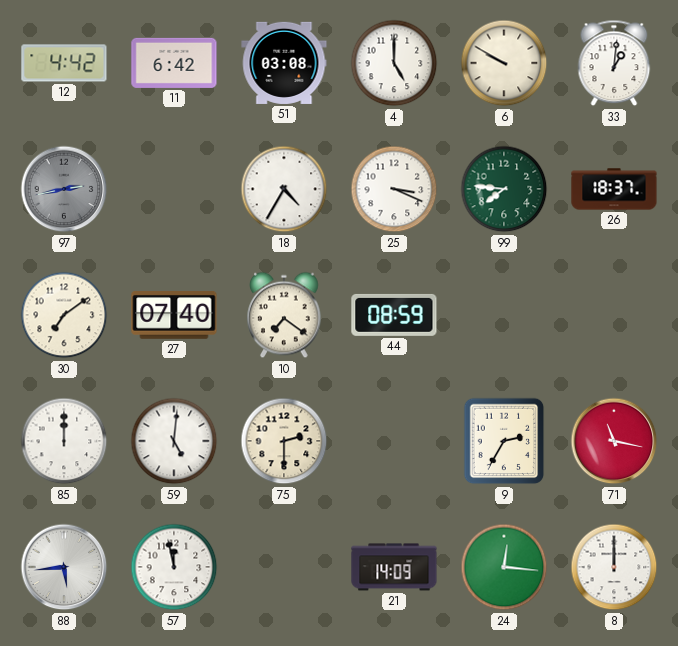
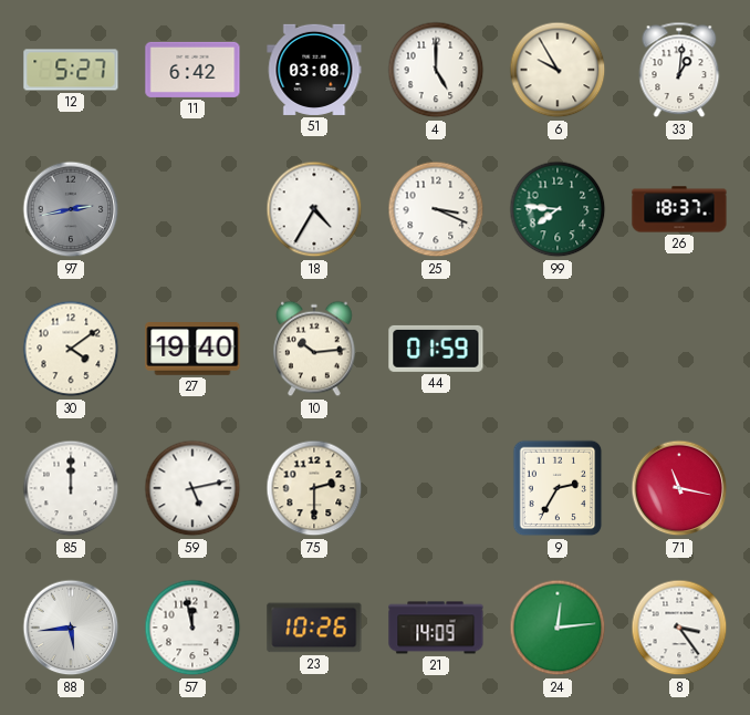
12: 4:42 -> 5:27
6: 9:50 -> 9:55
30: 7:09 -> 4:09
27: 07:40 -> 19:40
10: 7:21 -> 10:14
44: 08:59 -> 01:59
59: 5:01 -> 5:13
23: none -> 10:26
24: 12:16 -> 12:14
8: 12:00 -> 3:24
